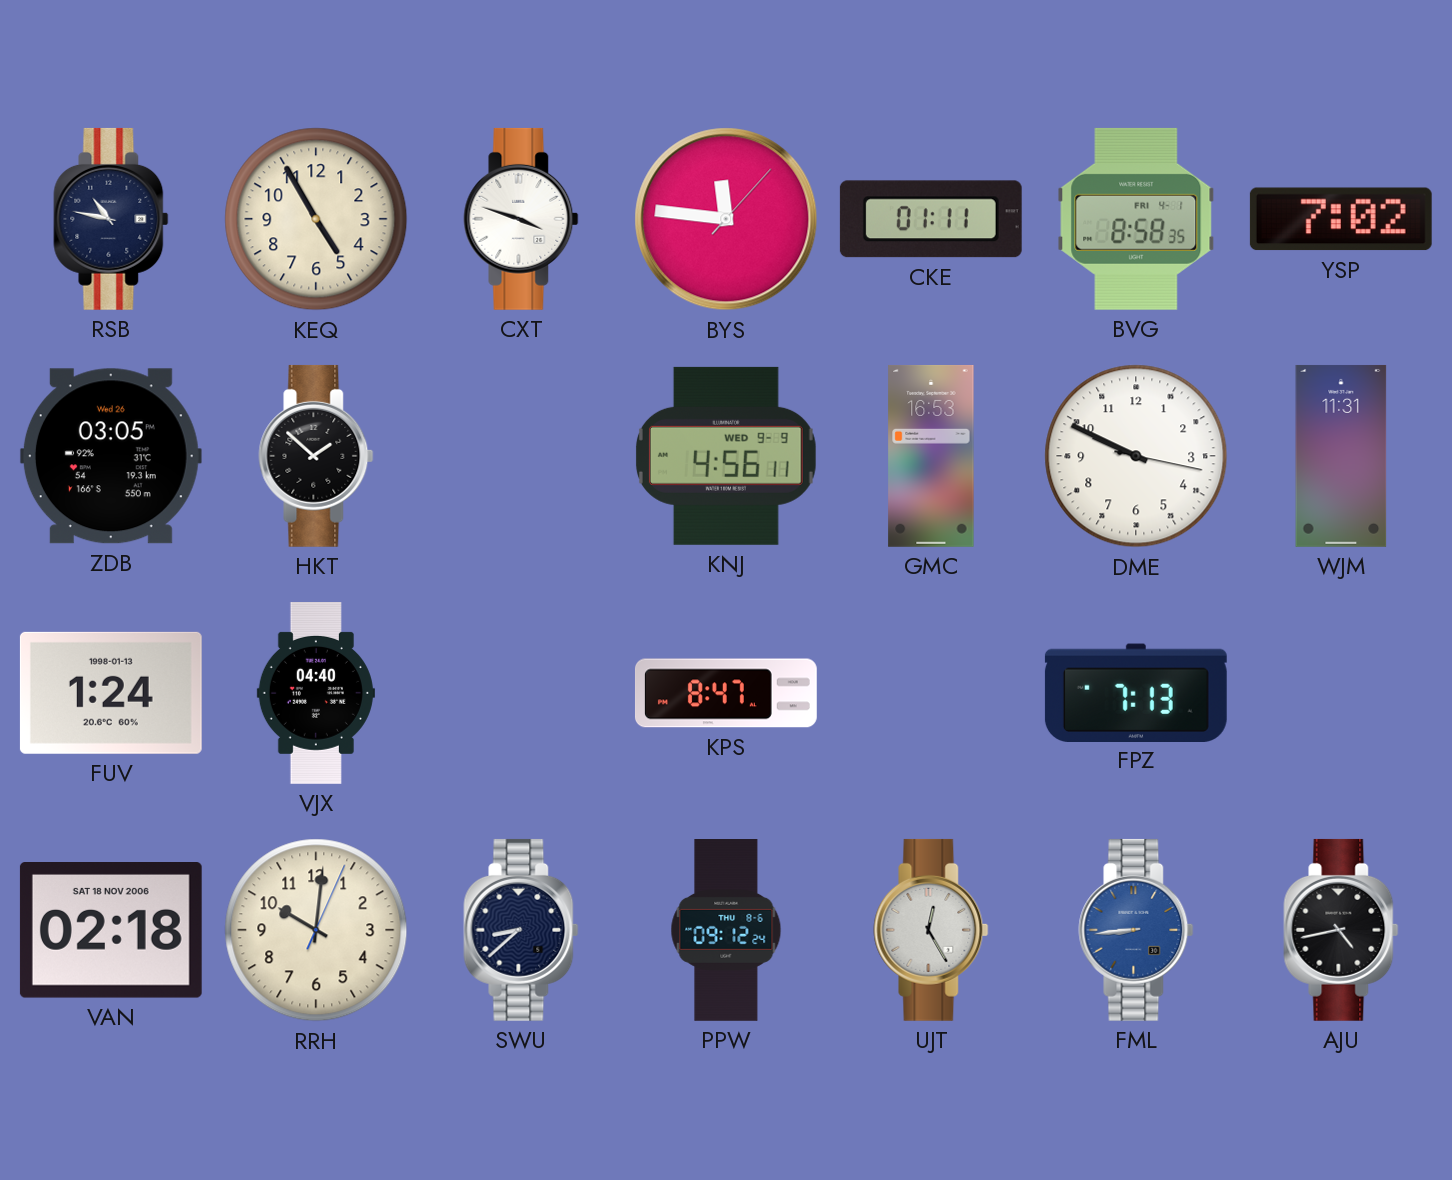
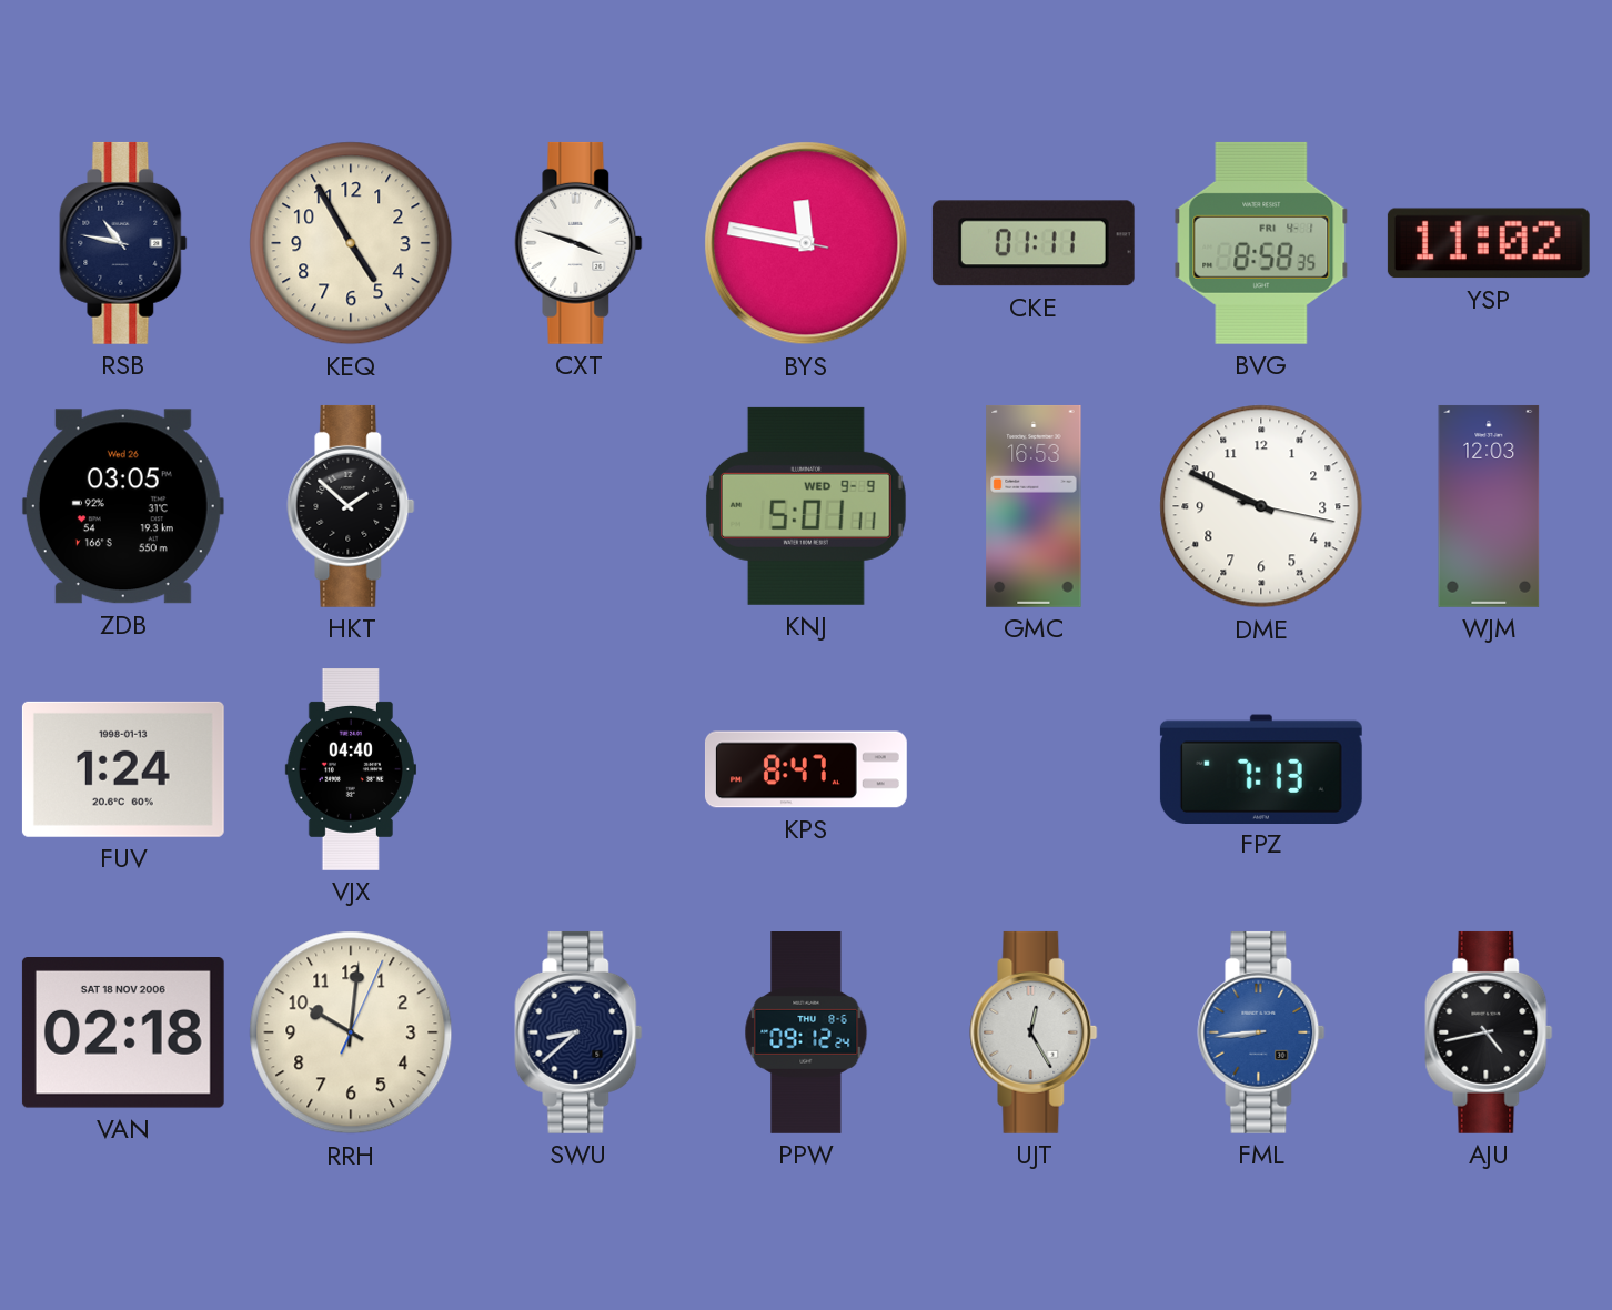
BYS: 11:46:07 -> 11:46:47
YSP: 7:02 -> 11:02
KNJ: 4:56 -> 5:01
WJM: 11:31 -> 12:03
